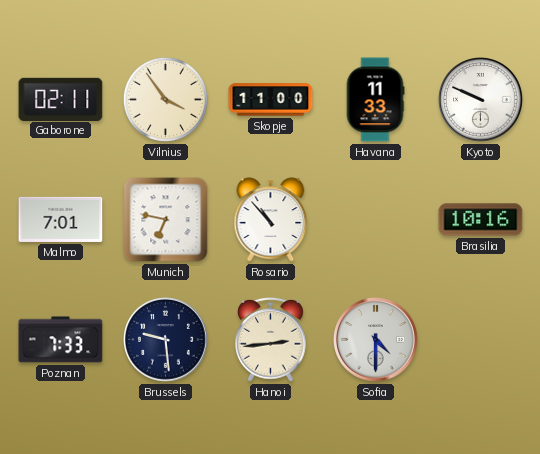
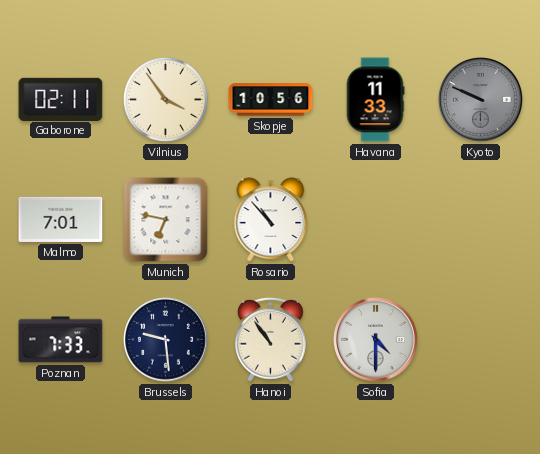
Skopje: 11:00 -> 10:56
Kyoto dial: white -> grey
Brasilia: 10:16 -> none
Hanoi: 2:44 -> 10:54
